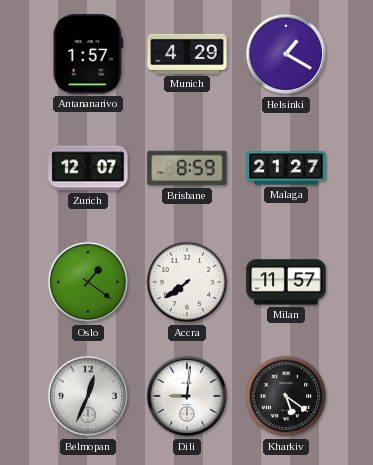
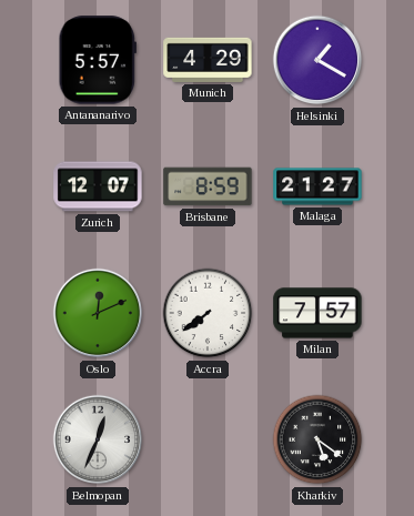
Antananarivo: 1:57 -> 5:57
Oslo: 1:21 -> 12:11
Milan: 11:57 -> 7:57
Dili: 9:01 -> none
